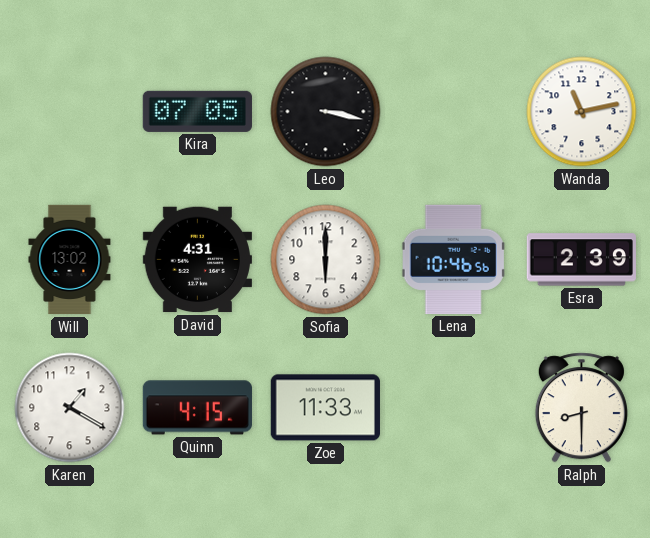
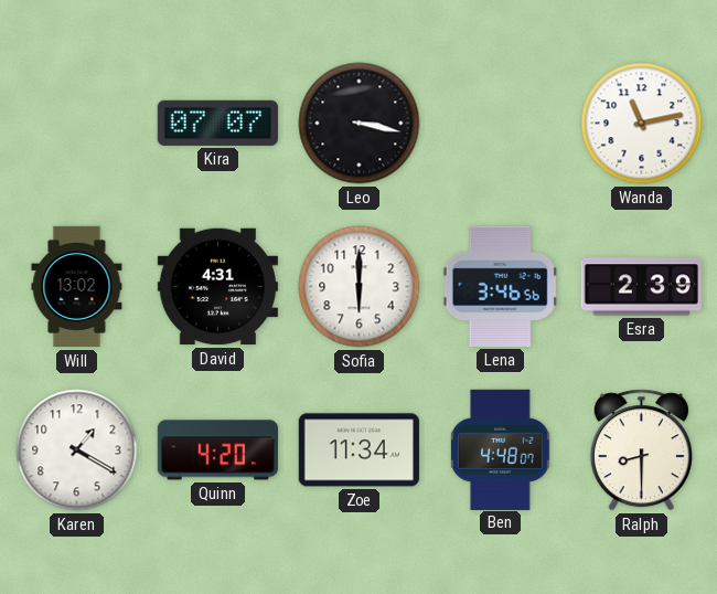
Kira: 07:05 -> 07:07
Lena: 10:46 -> 3:46
Quinn: 4:15 -> 4:20
Zoe: 11:33 -> 11:34
Ben: none -> 4:48
